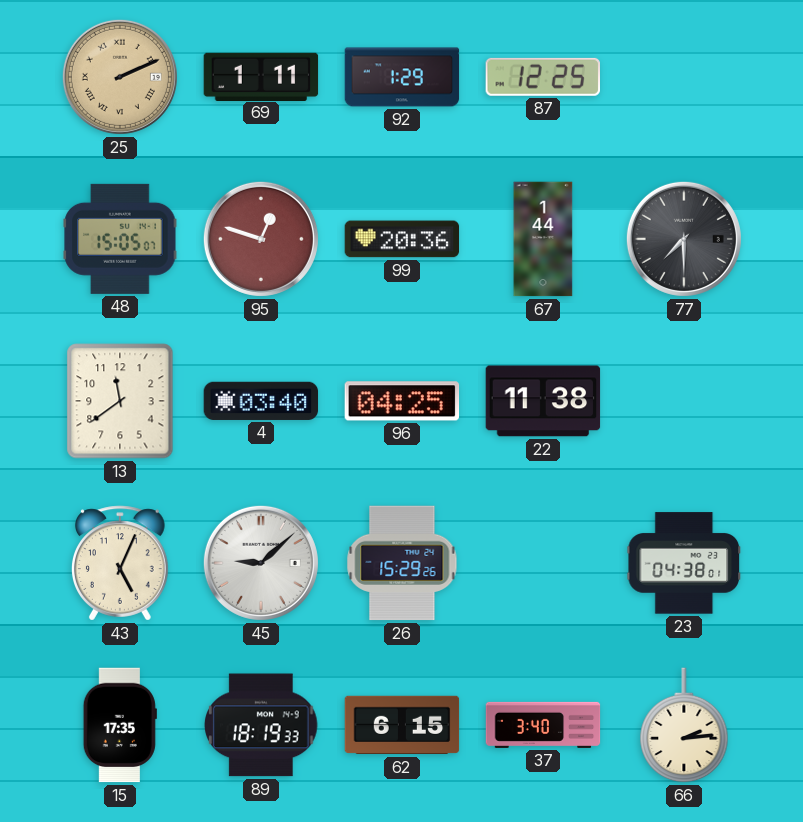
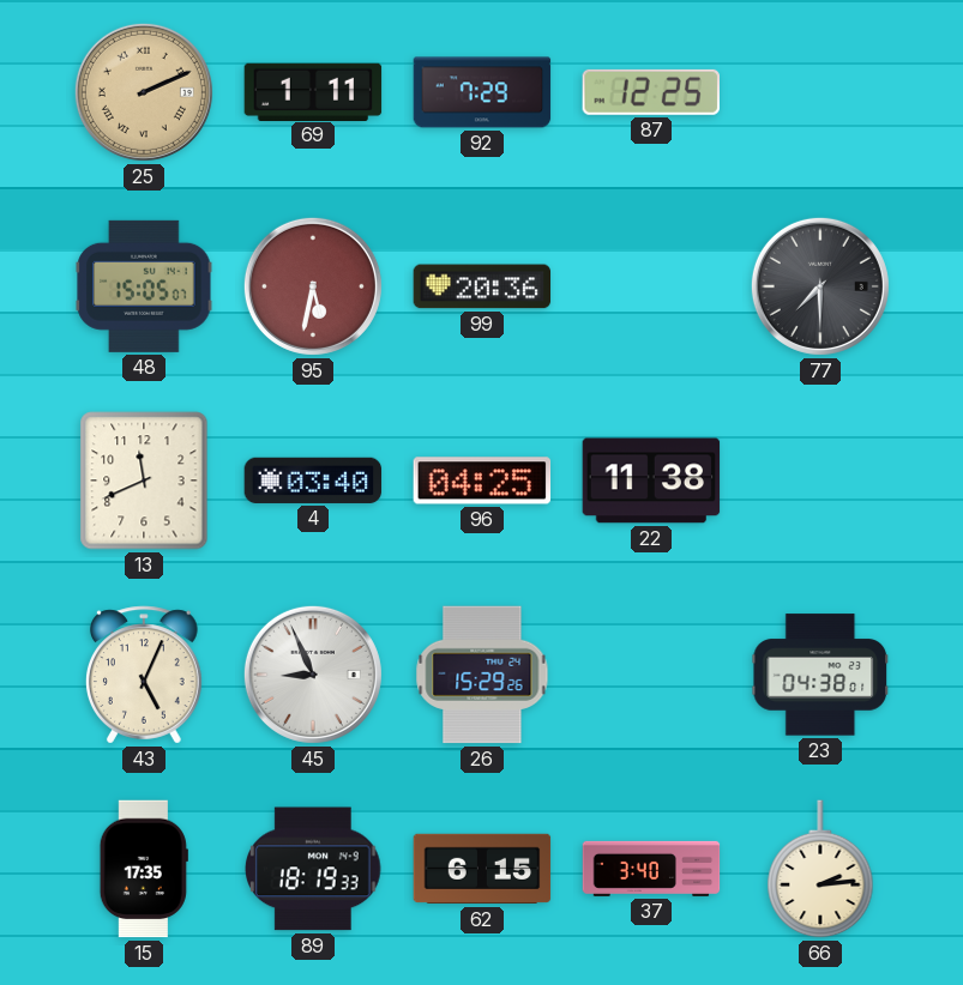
92: 1:29 -> 7:29
95: 12:48 -> 5:32
67: 1:44 -> none
13: 11:39 -> 11:41
45: 9:08 -> 8:56
